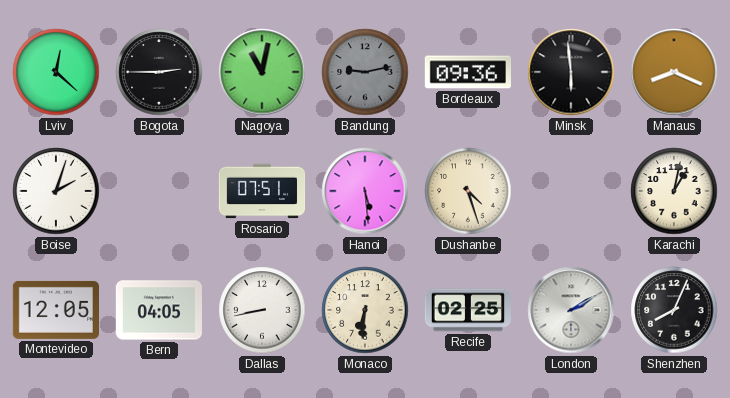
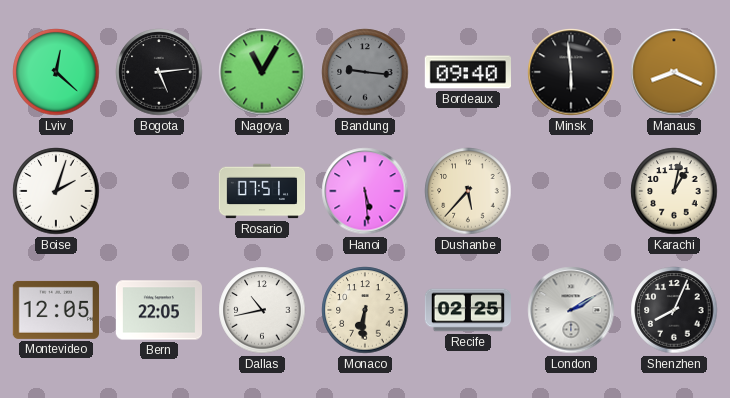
Bogota: 2:45 -> 5:14
Nagoya: 11:02 -> 11:05
Bandung: 9:13 -> 9:16
Bordeaux: 09:36 -> 09:40
Dushanbe: 4:27 -> 5:37
Bern: 04:05 -> 22:05
Dallas: 8:43 -> 10:43
